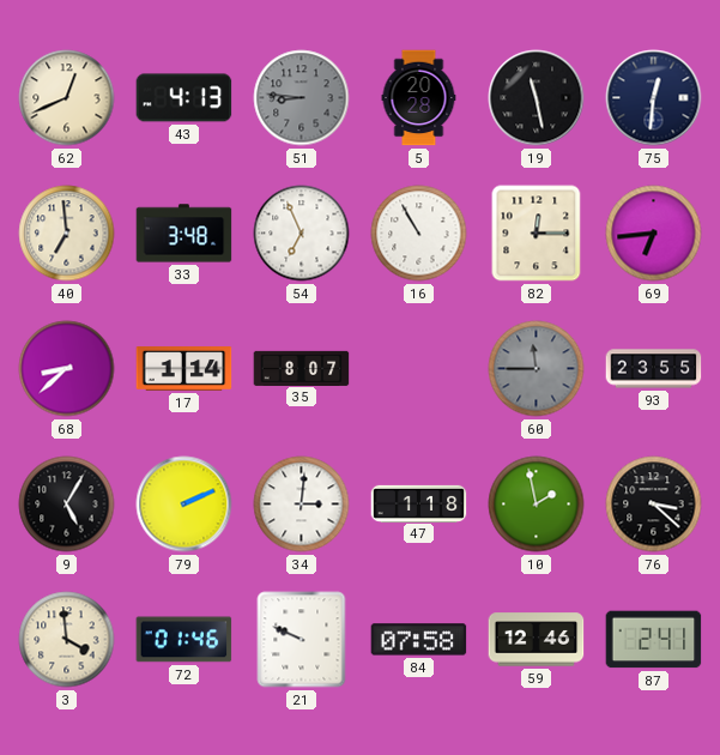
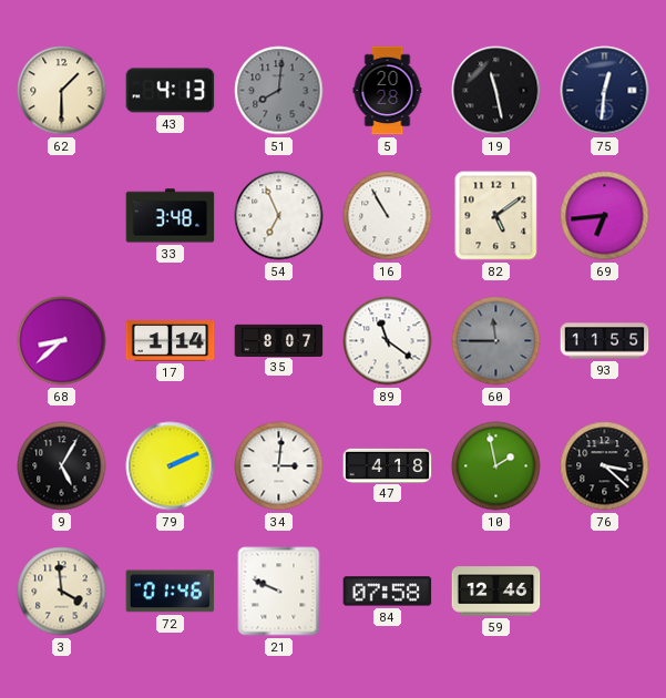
62: 12:41 -> 1:30
51: 8:46 -> 8:01
40: 6:59 -> none
82: 12:15 -> 5:09
89: none -> 11:21
93: 23:55 -> 11:55
47: 1:18 -> 4:18
87: 2:41 -> none
